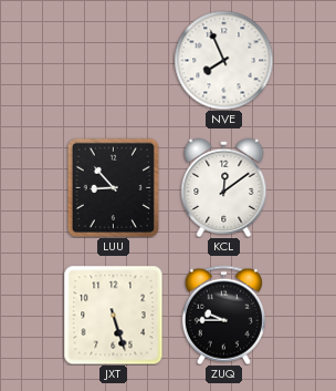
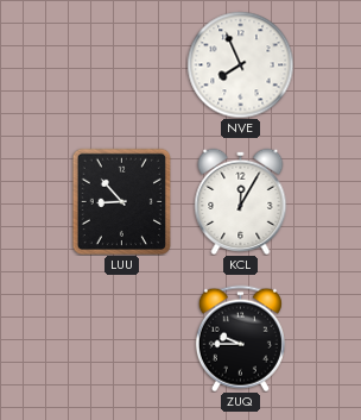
KCL: 12:09 -> 12:05
JXT: 5:27 -> none
